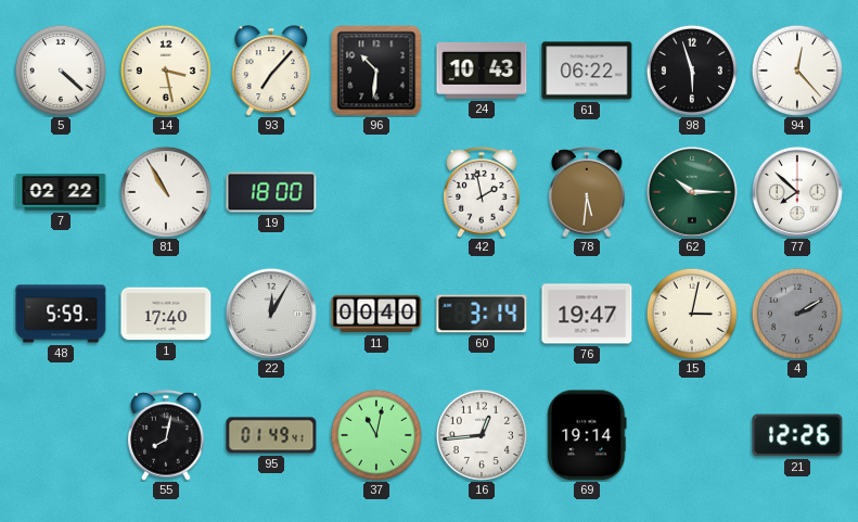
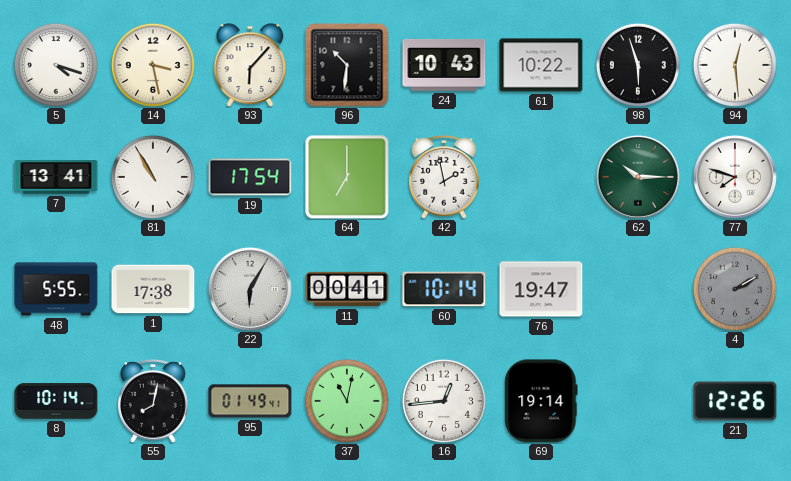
5: 4:22 -> 4:18
93: 7:07 -> 6:07
61: 06:22 -> 10:22
94: 12:23 -> 12:29
7: 02:22 -> 13:41
19: 18:00 -> 17:54
64: none -> 7:00
78: 5:31 -> none
77: 7:52 -> 7:48
48: 5:59 -> 5:55
1: 17:40 -> 17:38
22: 12:05 -> 6:05
11: 00:40 -> 00:41
60: 3:14 -> 10:14
15: 3:02 -> none
8: none -> 10:14
